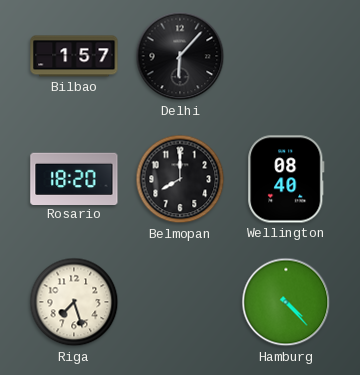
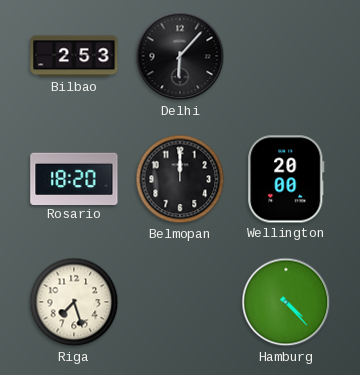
Bilbao: 1:57 -> 2:53
Belmopan: 8:00 -> 12:00
Wellington: 08:40 -> 20:00
